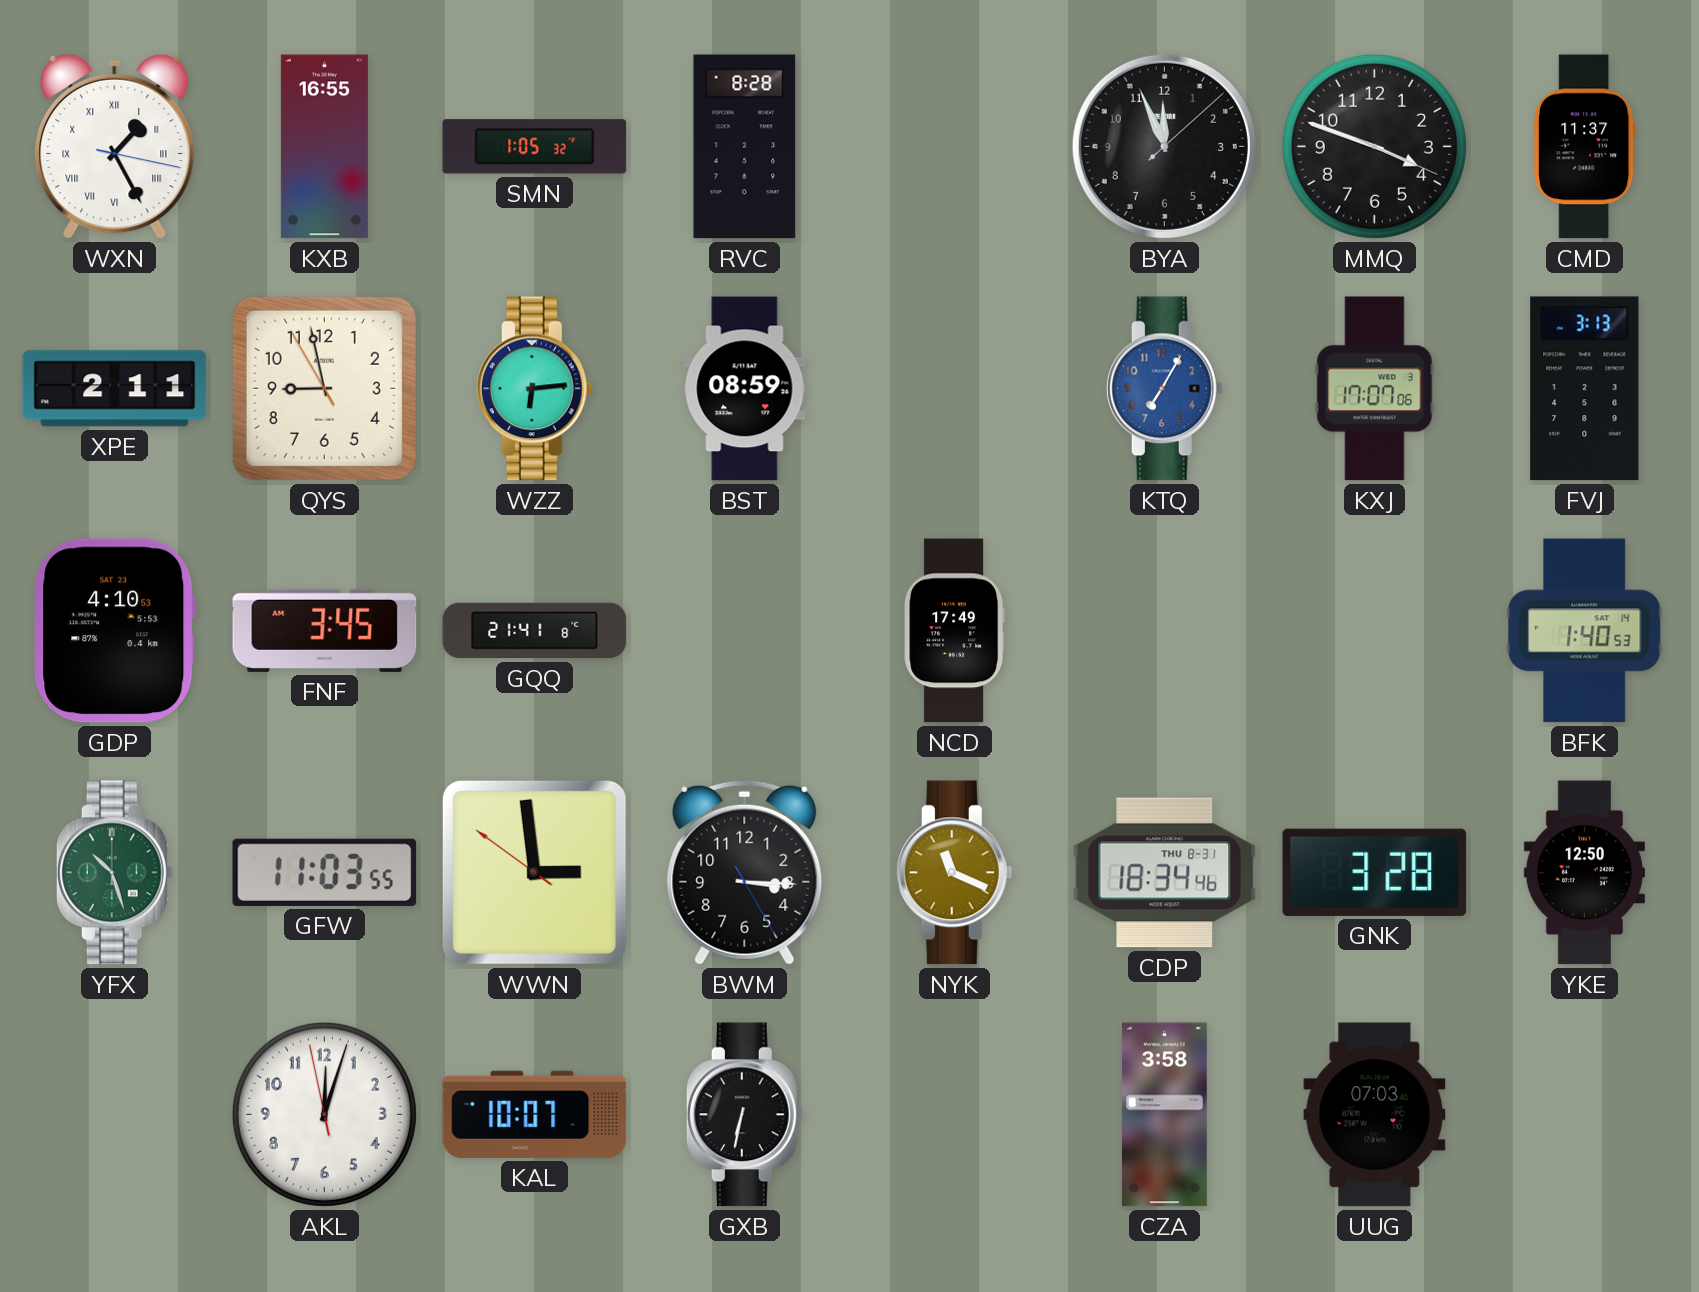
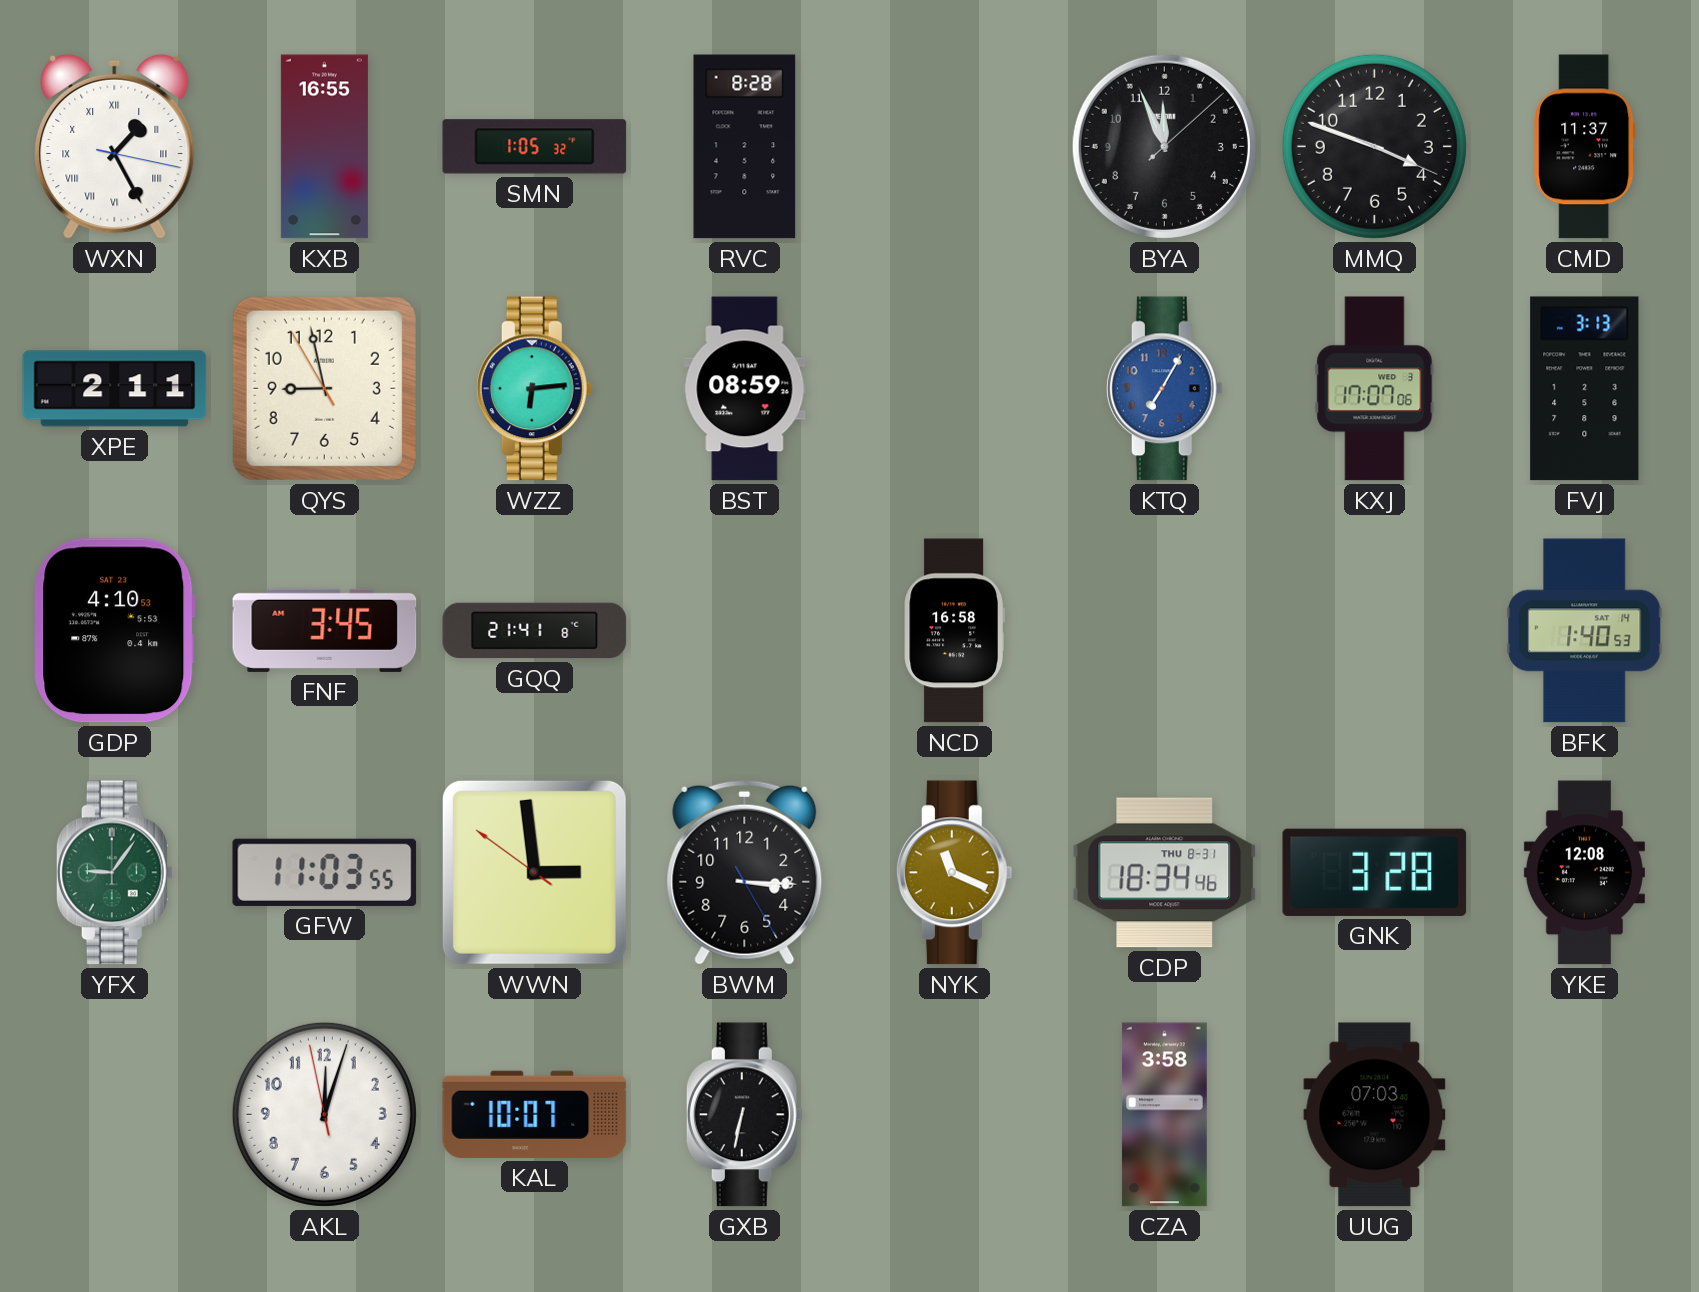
NCD: 17:49 -> 16:58
YFX: 10:27 -> 9:06
YKE: 12:50 -> 12:08
